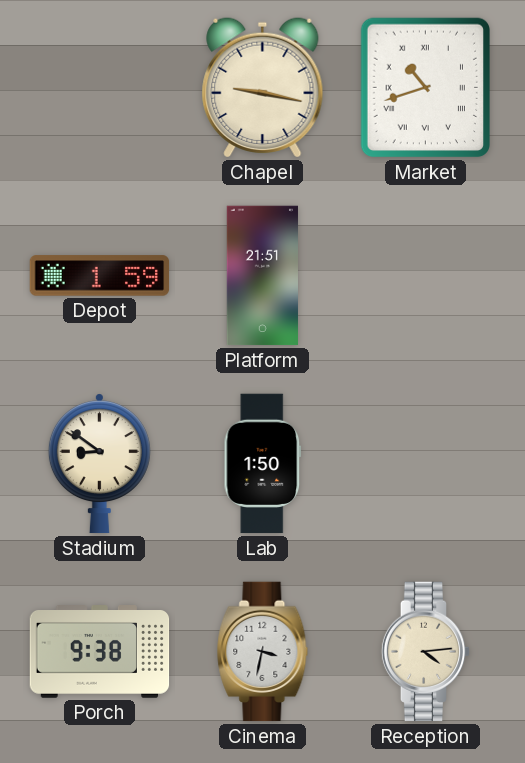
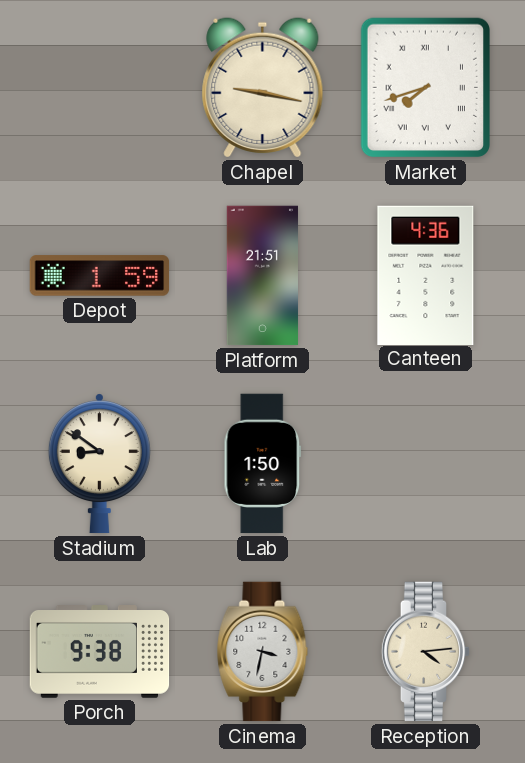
Market: 10:42 -> 7:42
Canteen: none -> 4:36
